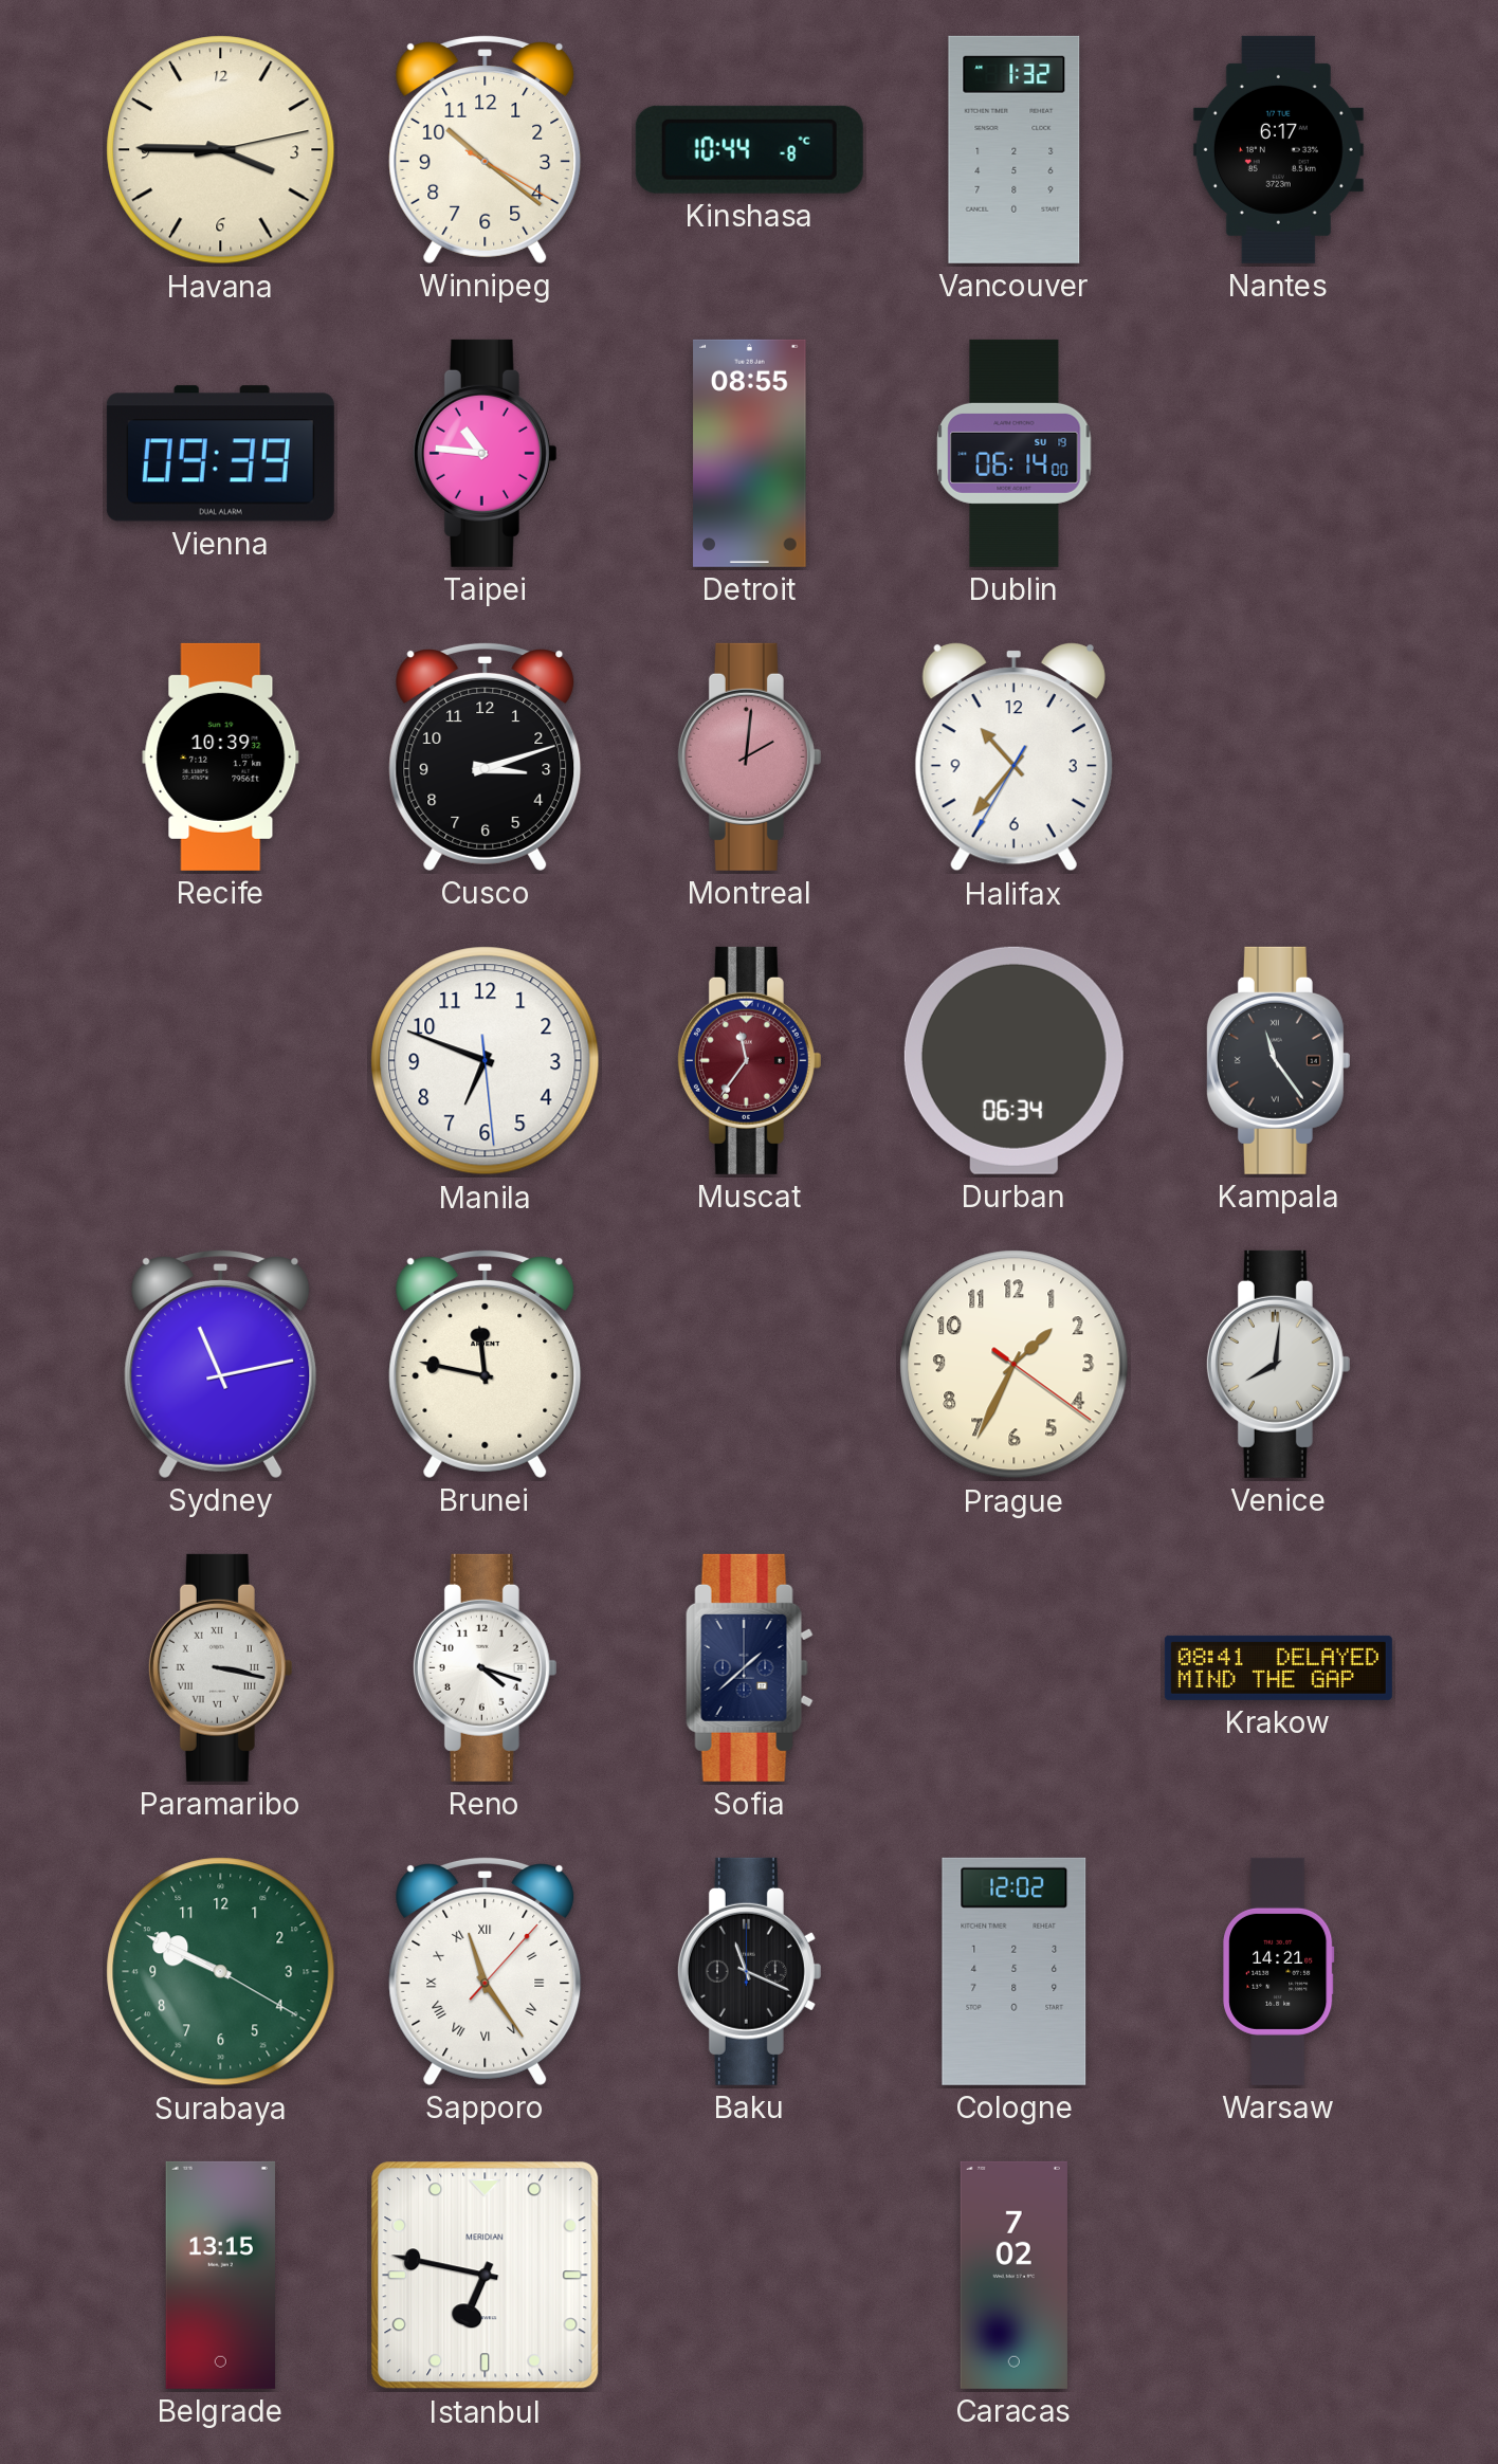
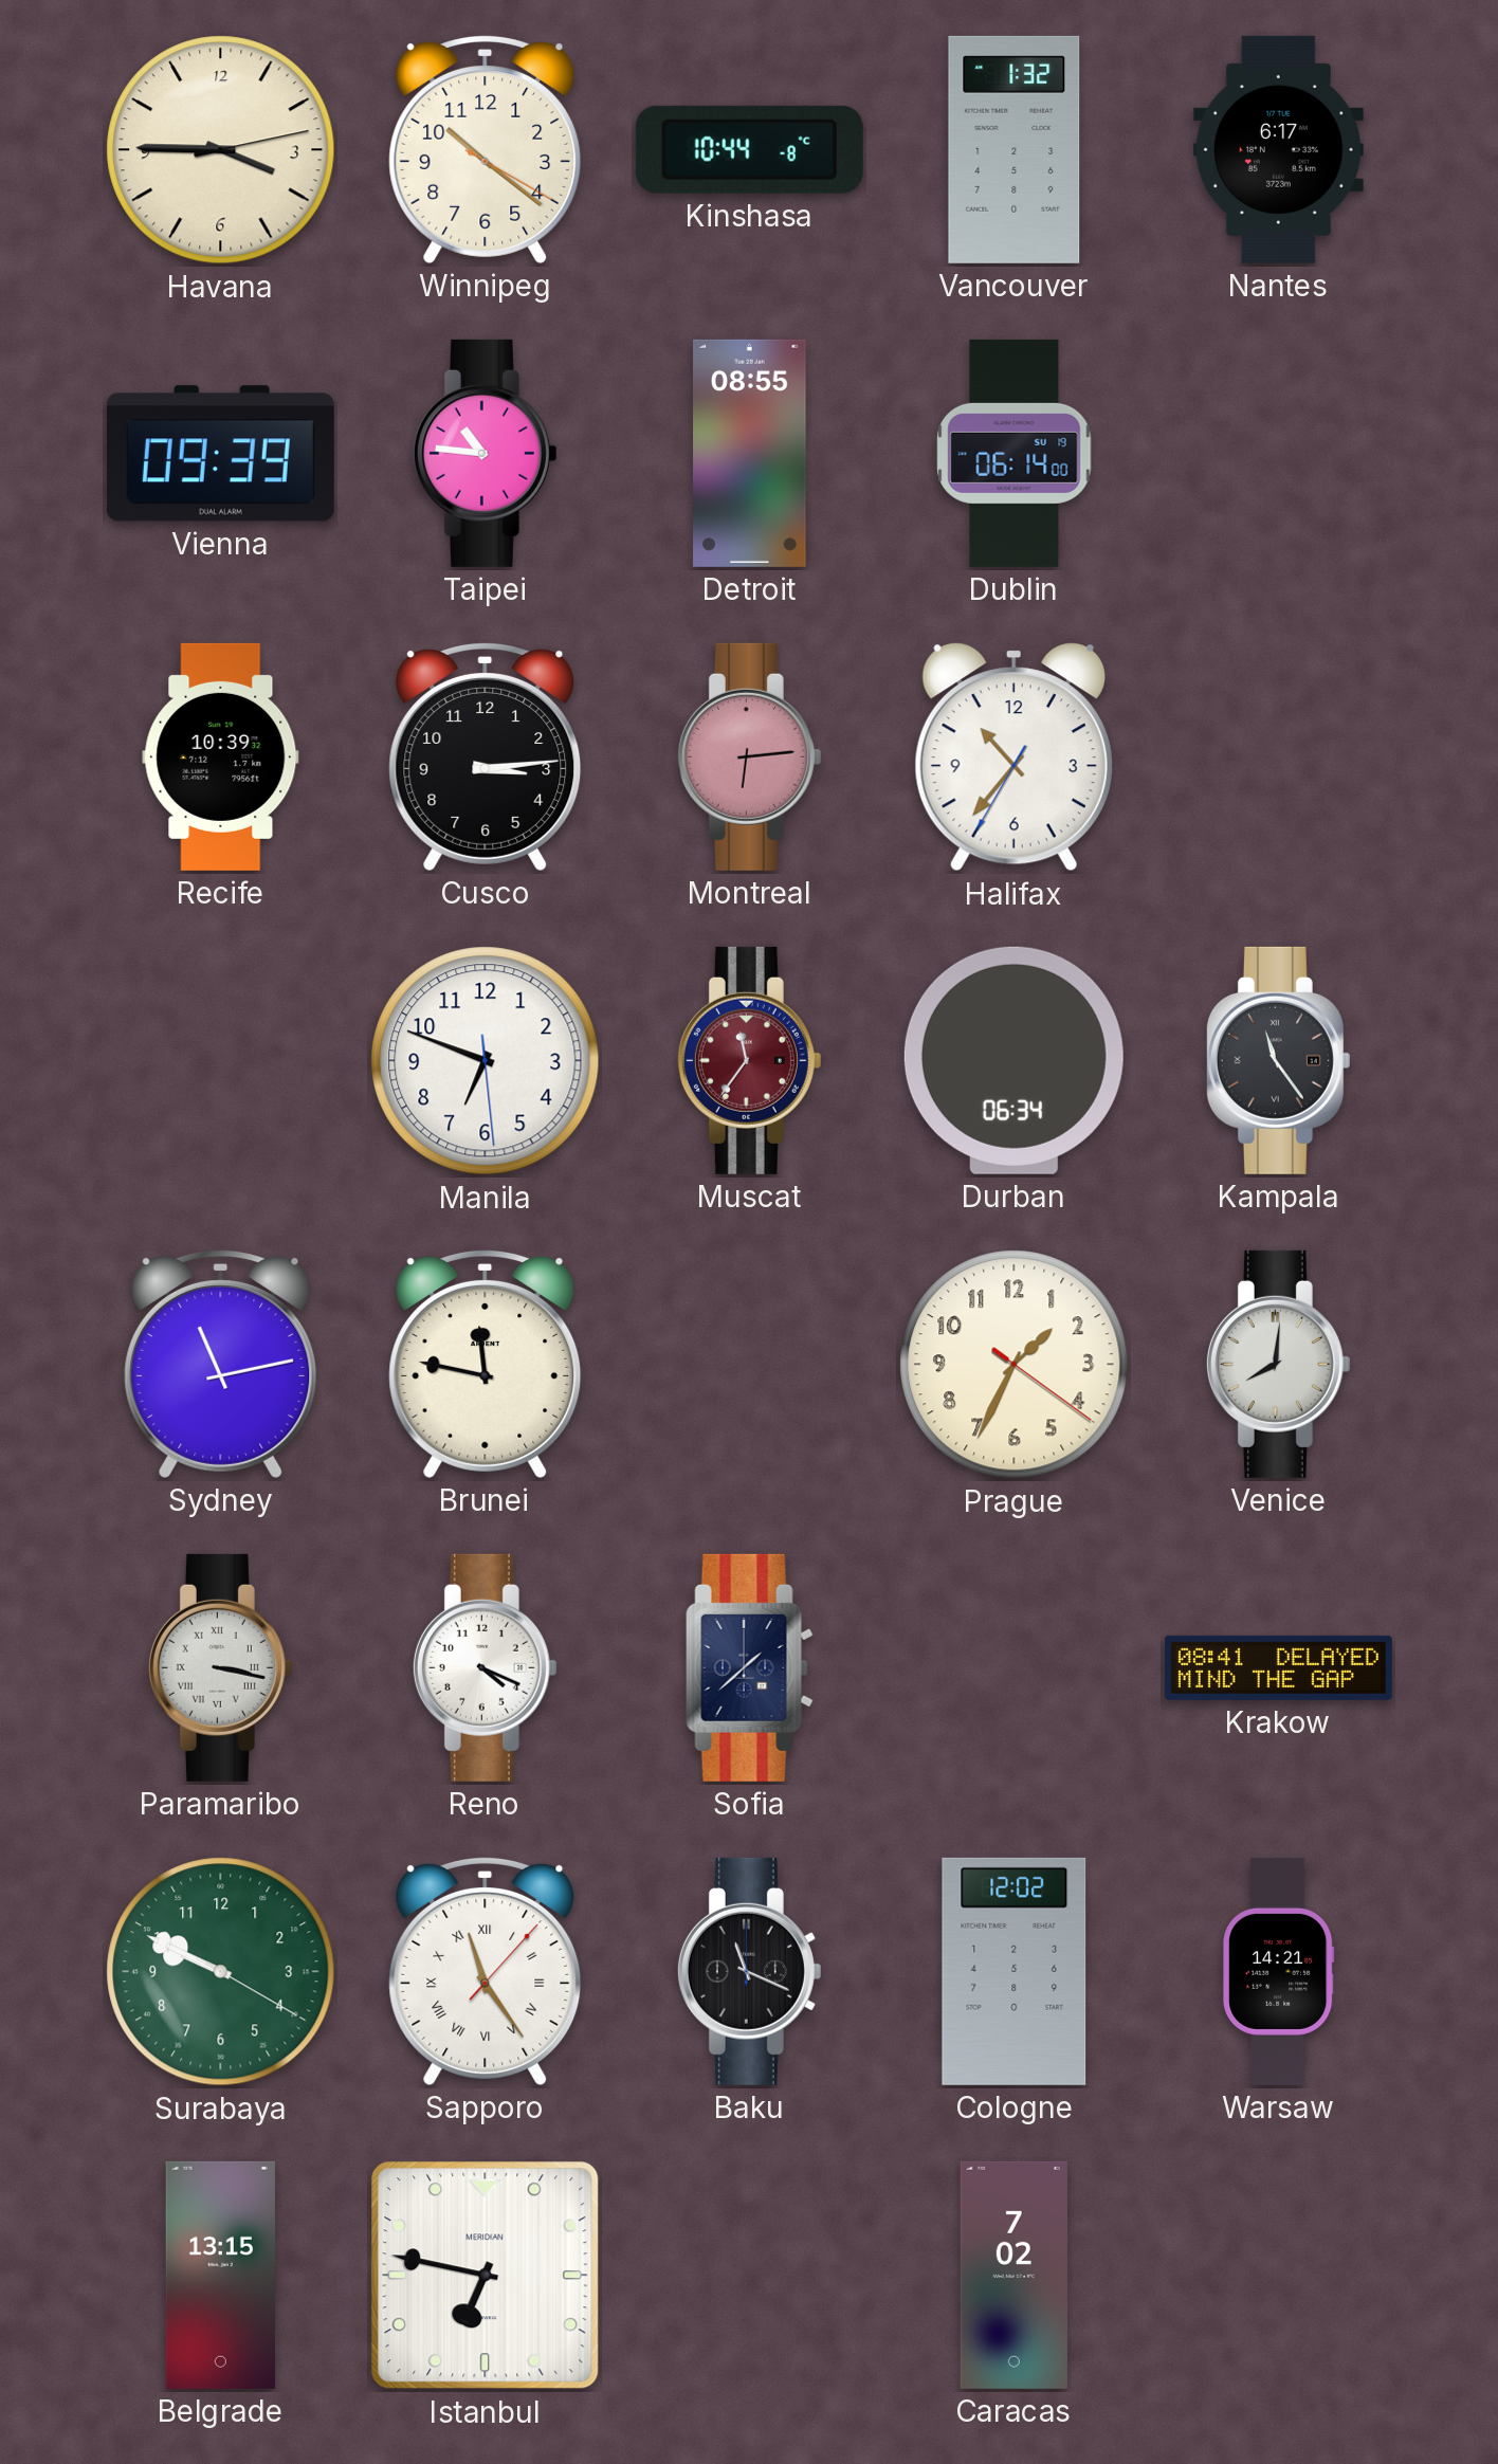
Cusco: 3:12 -> 3:14
Montreal: 2:01 -> 6:14
Reno: 4:18 -> 4:19
